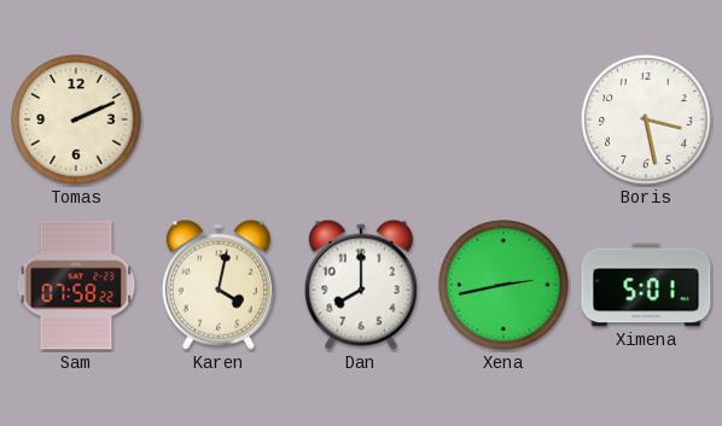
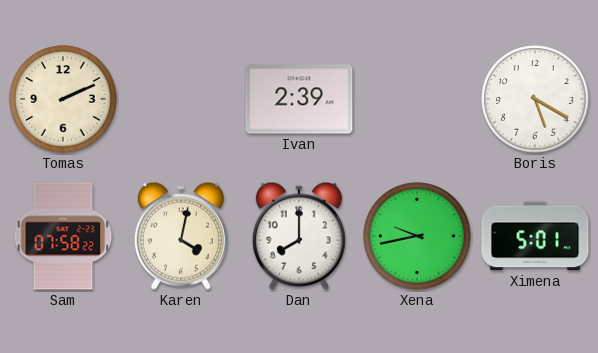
Ivan: none -> 2:39
Boris: 3:28 -> 5:20
Xena: 2:43 -> 9:43
